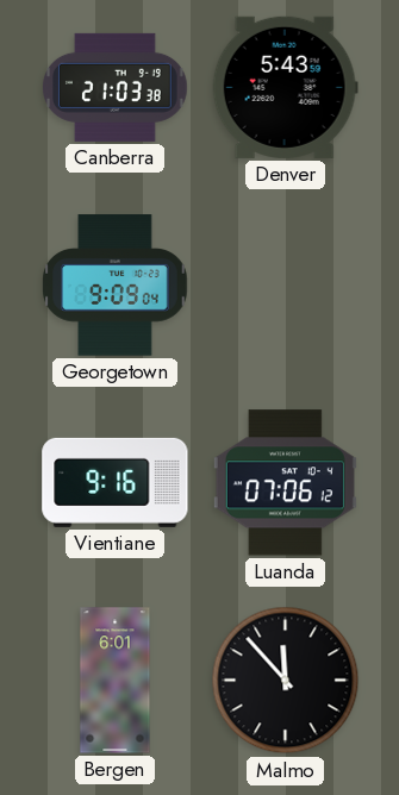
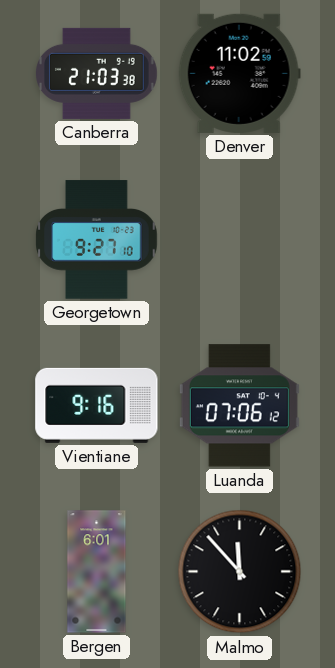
Denver: 5:43 -> 11:02
Georgetown: 9:09 -> 9:27
